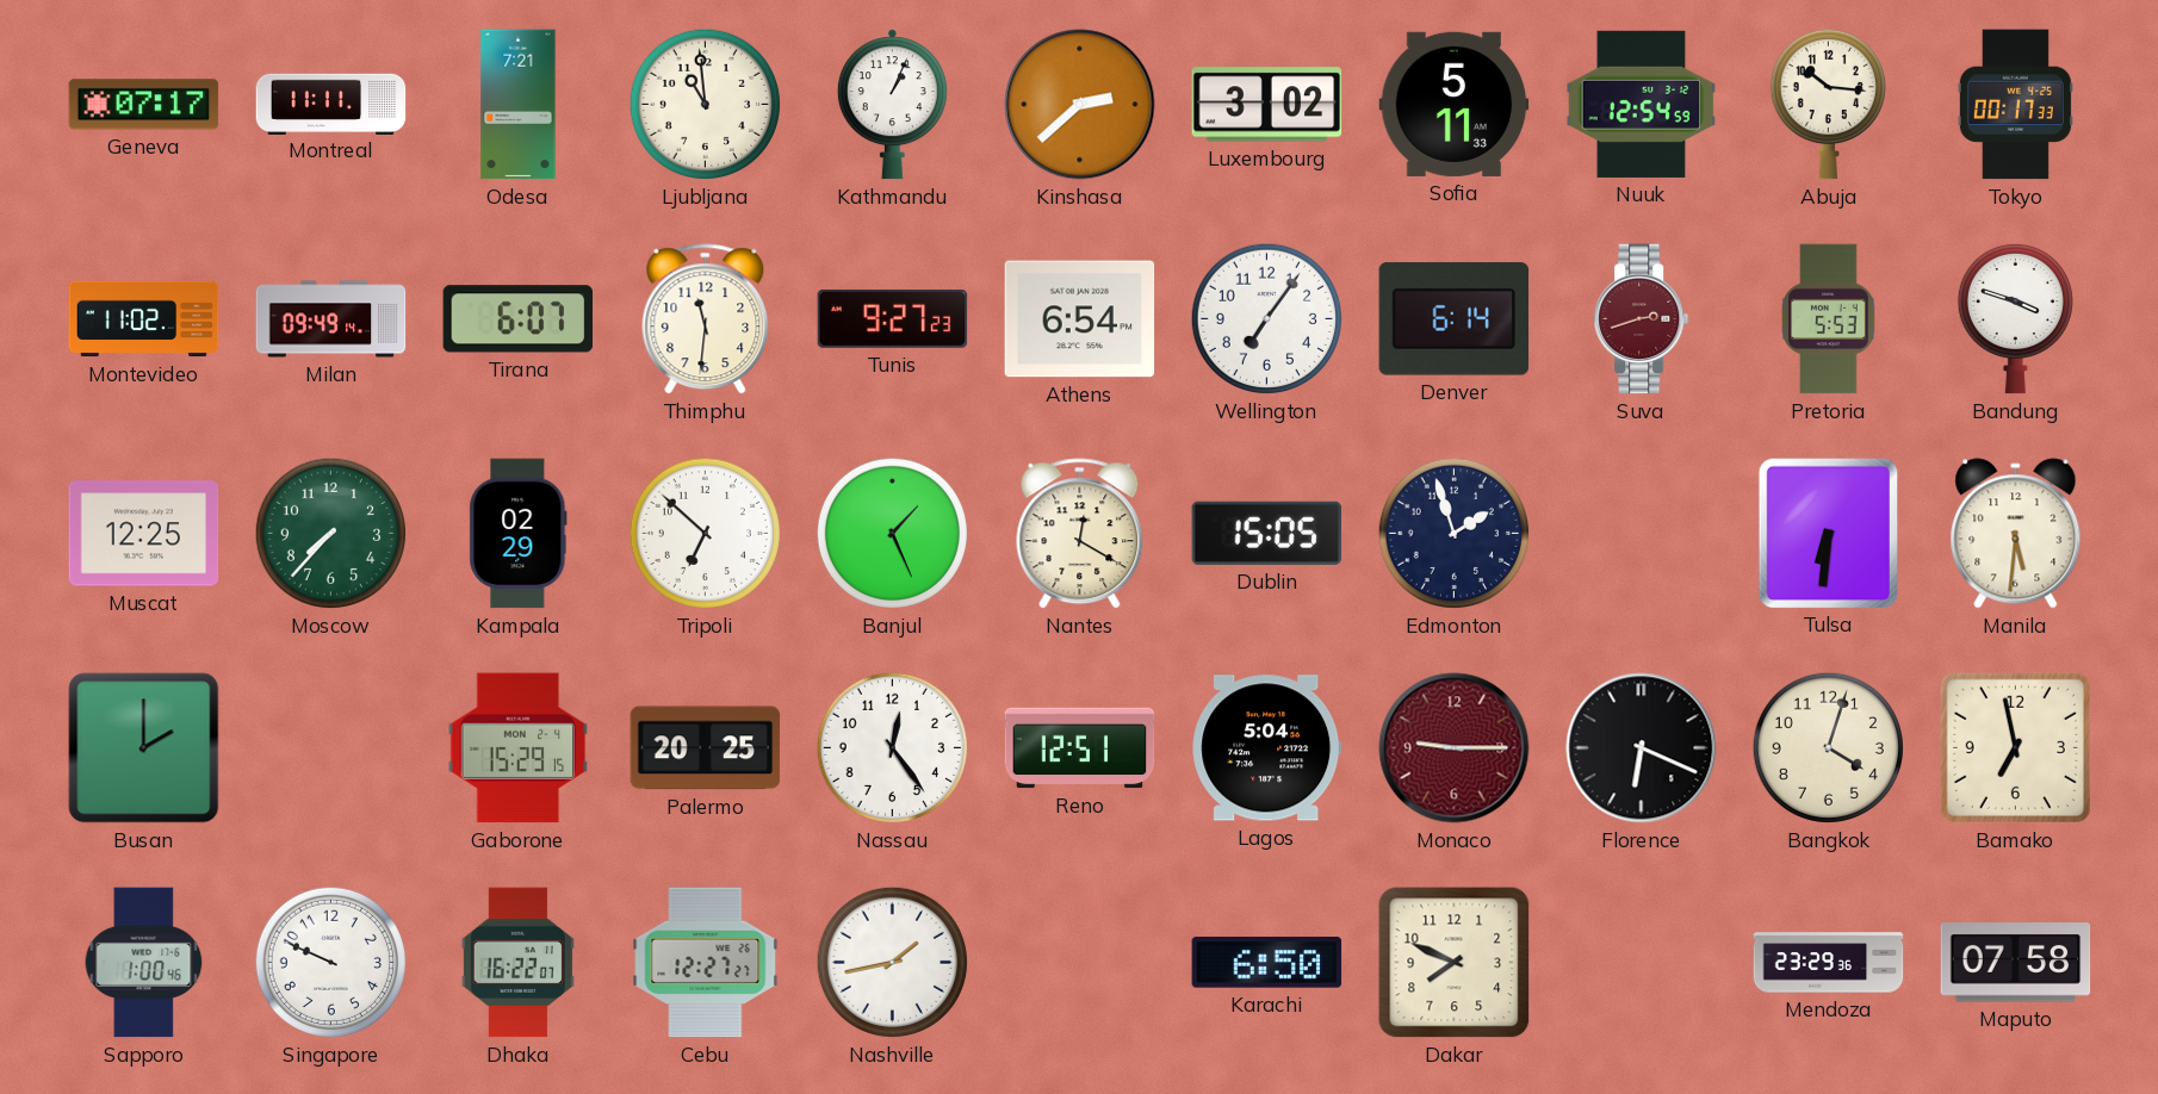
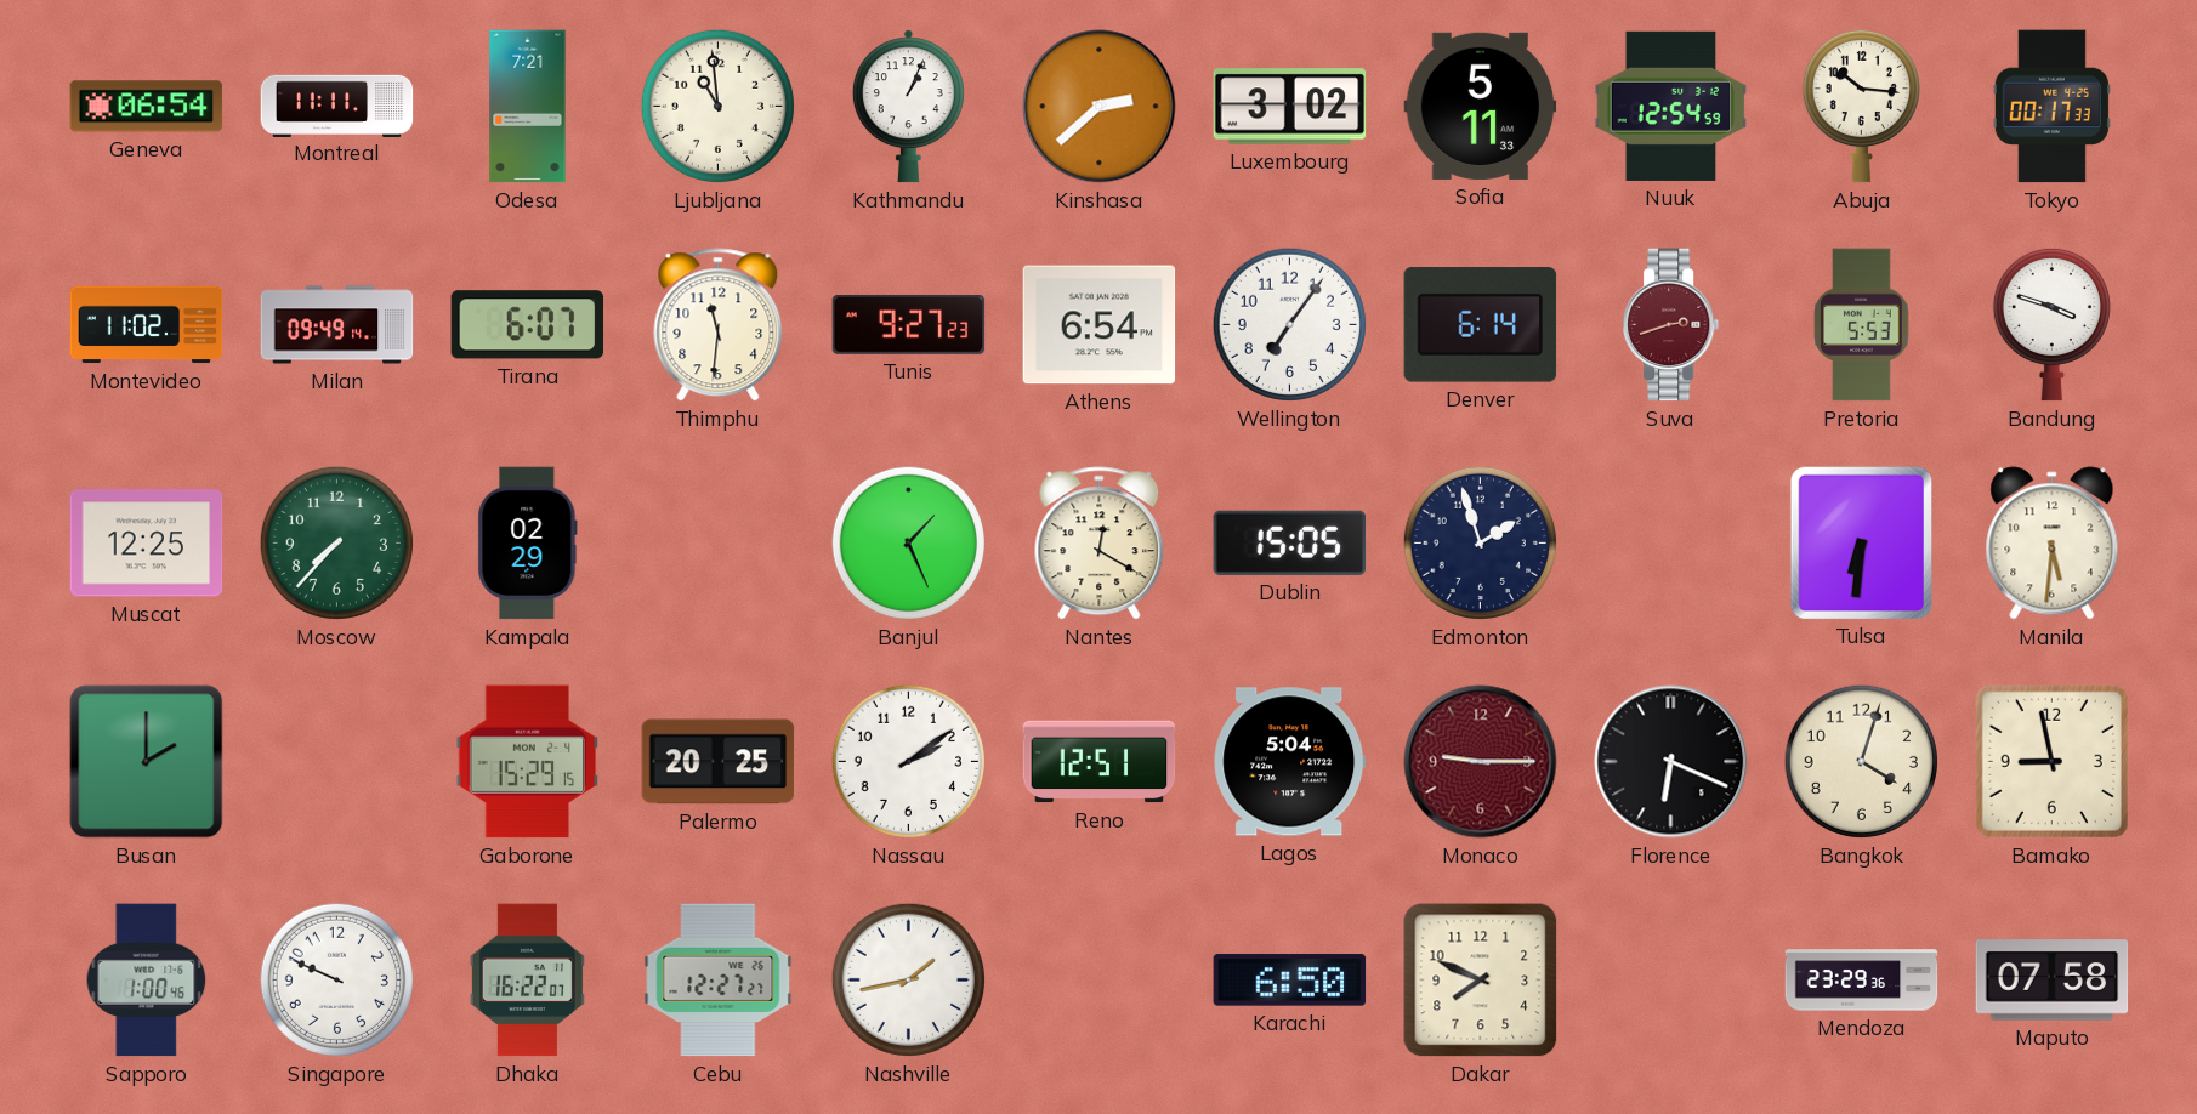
Geneva: 07:17 -> 06:54
Tripoli: 6:52 -> none
Nassau: 12:24 -> 2:09
Bamako: 6:58 -> 8:58
